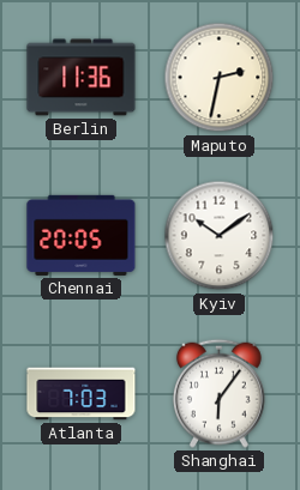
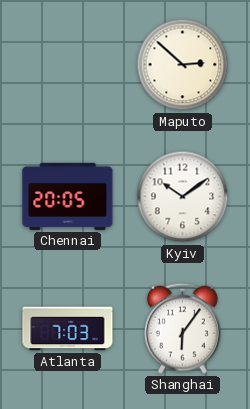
Berlin: 11:36 -> none
Maputo: 2:32 -> 2:52
